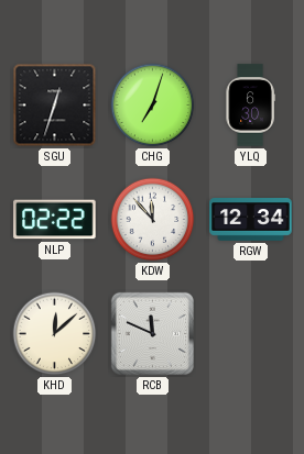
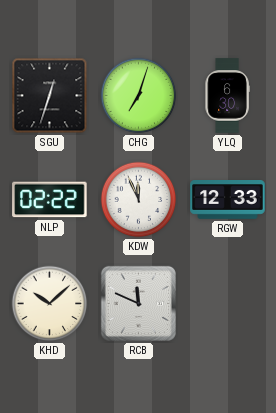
KDW: 11:53 -> 11:56
RGW: 12:34 -> 12:33
KHD: 12:08 -> 10:08
